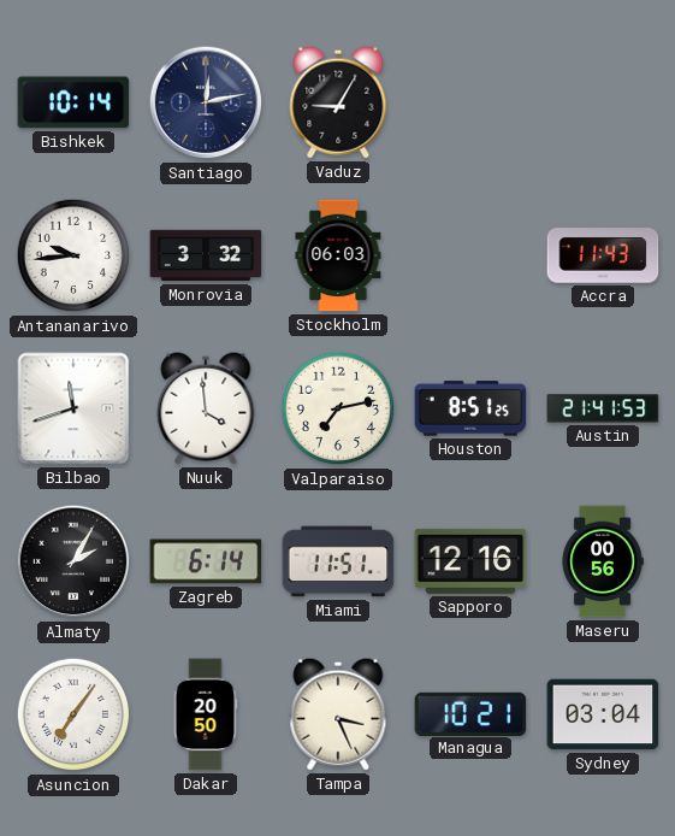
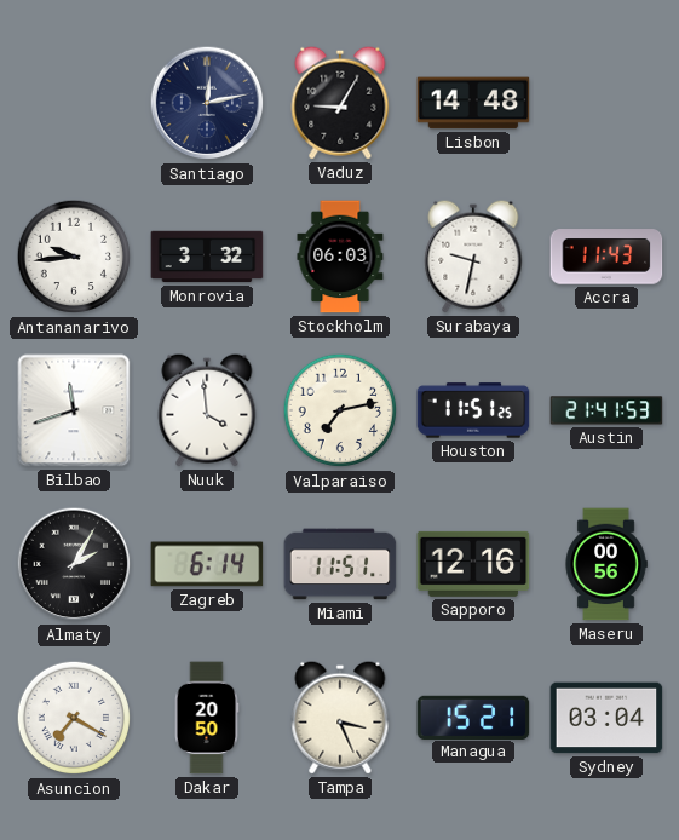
Bishkek: 10:14 -> none
Lisbon: none -> 14:48
Surabaya: none -> 9:32
Houston: 8:51 -> 11:51
Asuncion: 7:06 -> 7:20
Managua: 10:21 -> 15:21
